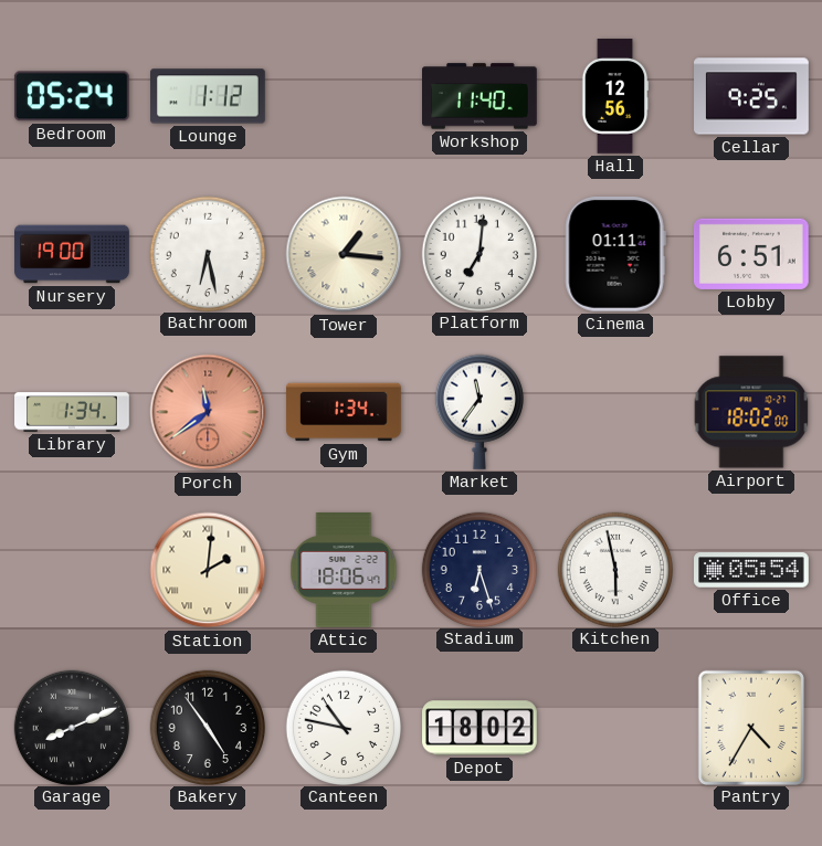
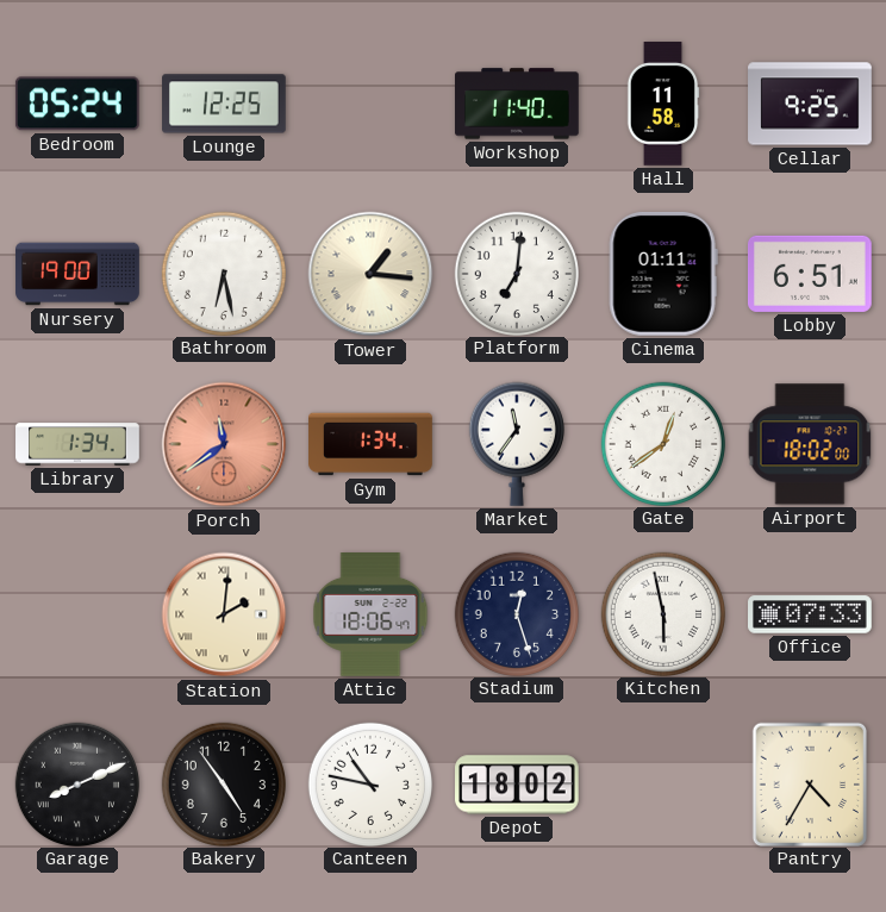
Lounge: 1:12 -> 12:25
Hall: 12:56 -> 11:58
Gate: none -> 12:39
Stadium: 6:27 -> 12:27
Office: 05:54 -> 07:33
